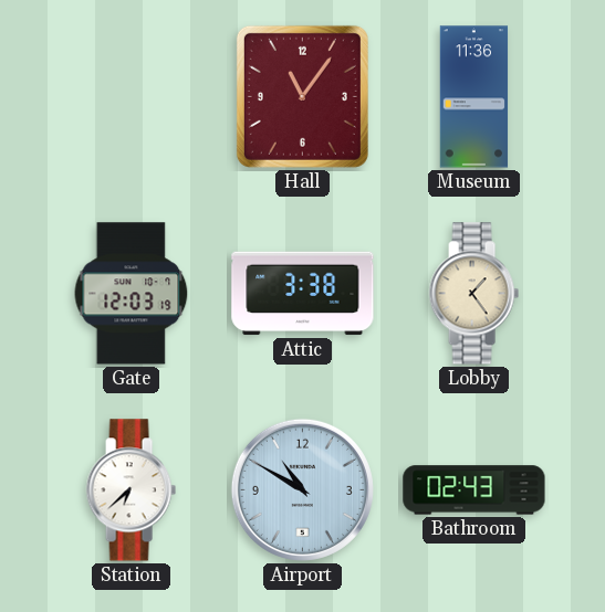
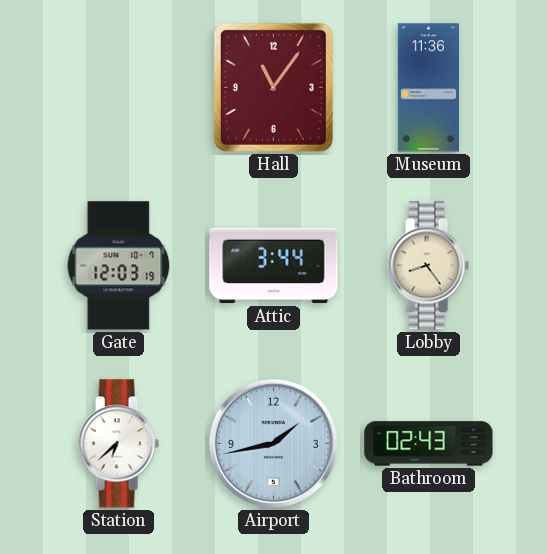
Attic: 3:38 -> 3:44
Lobby: 1:24 -> 8:24
Airport: 10:50 -> 1:43
